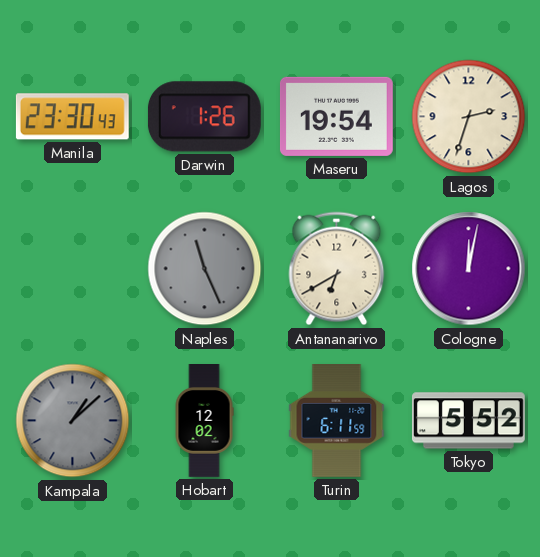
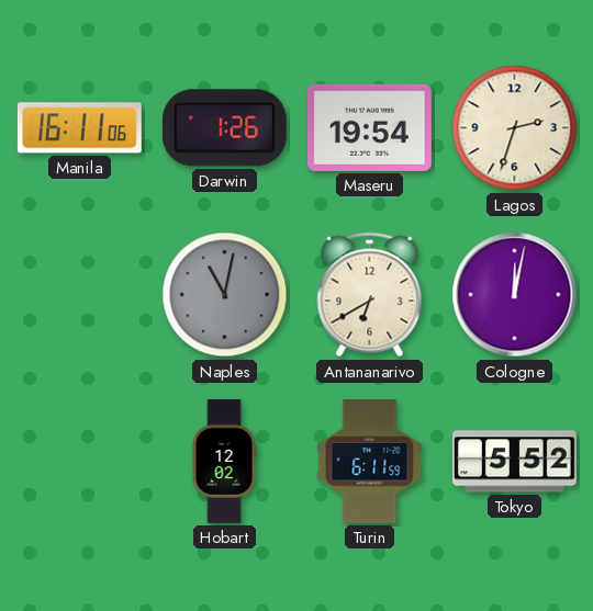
Manila: 23:30 -> 16:11
Naples: 11:26 -> 11:02
Kampala: 1:08 -> none
